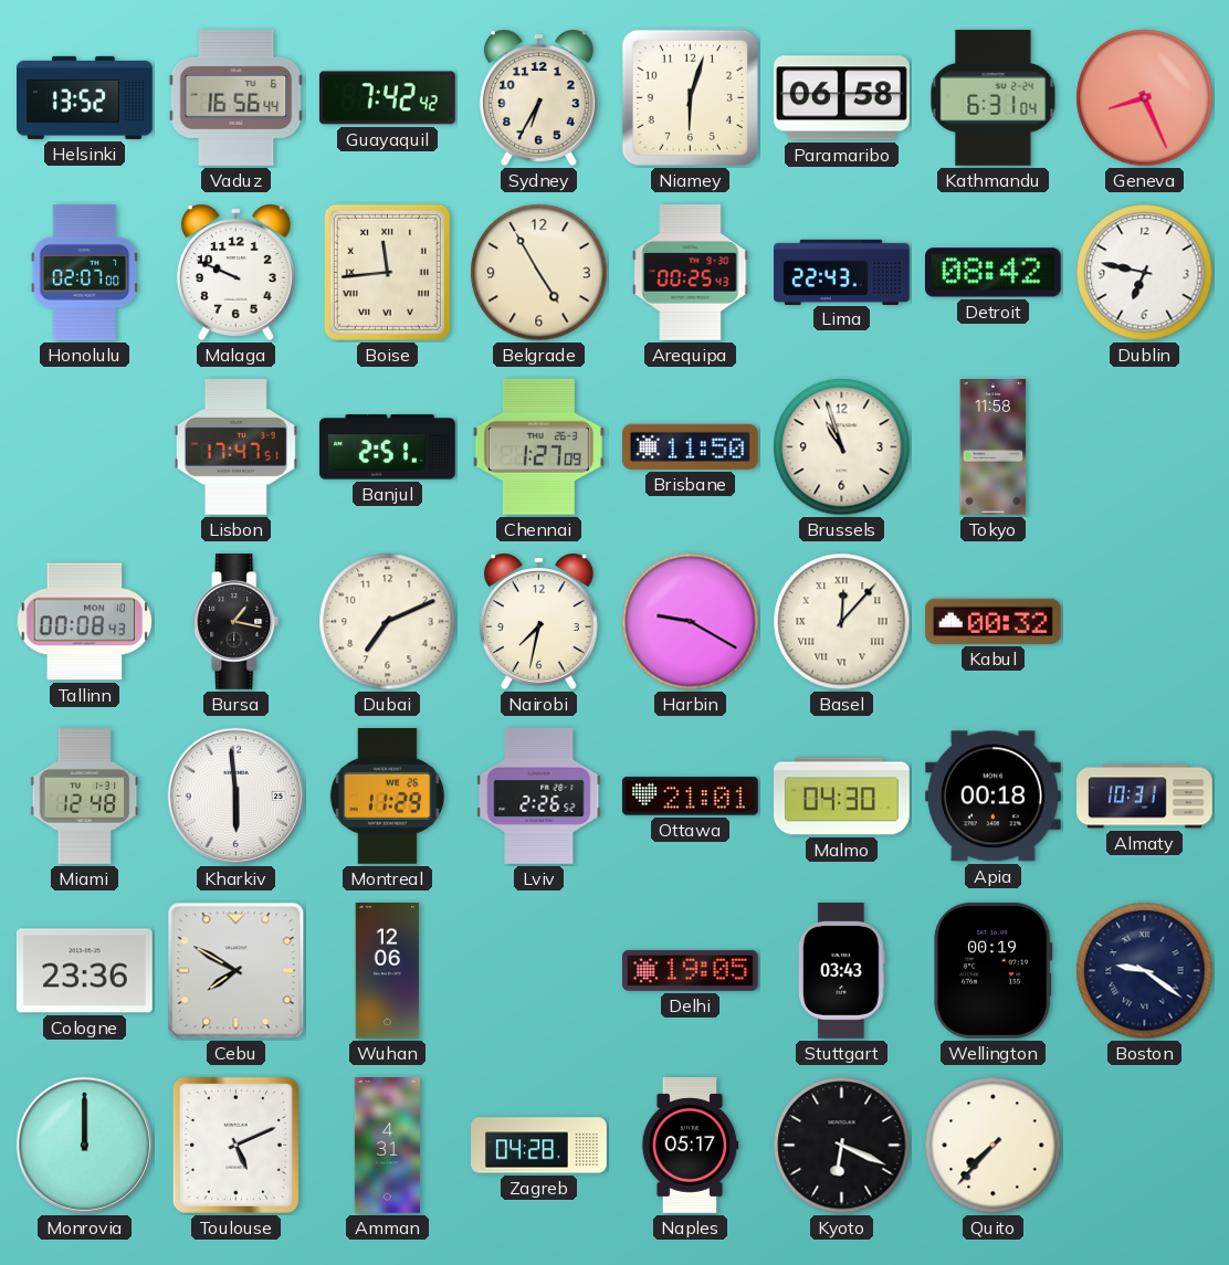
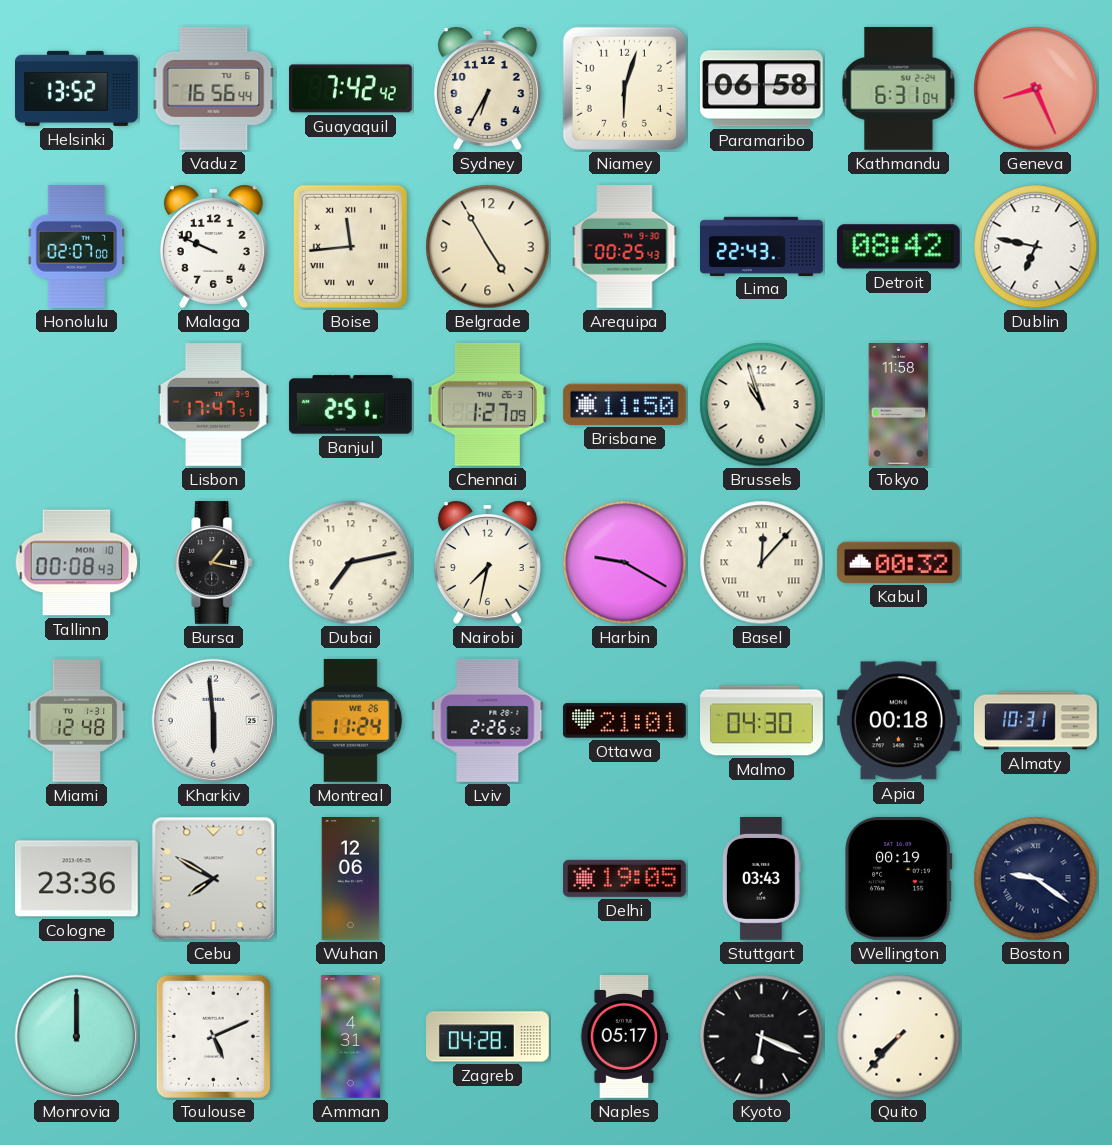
Dubai: 7:11 -> 7:13
Montreal: 11:29 -> 11:24
